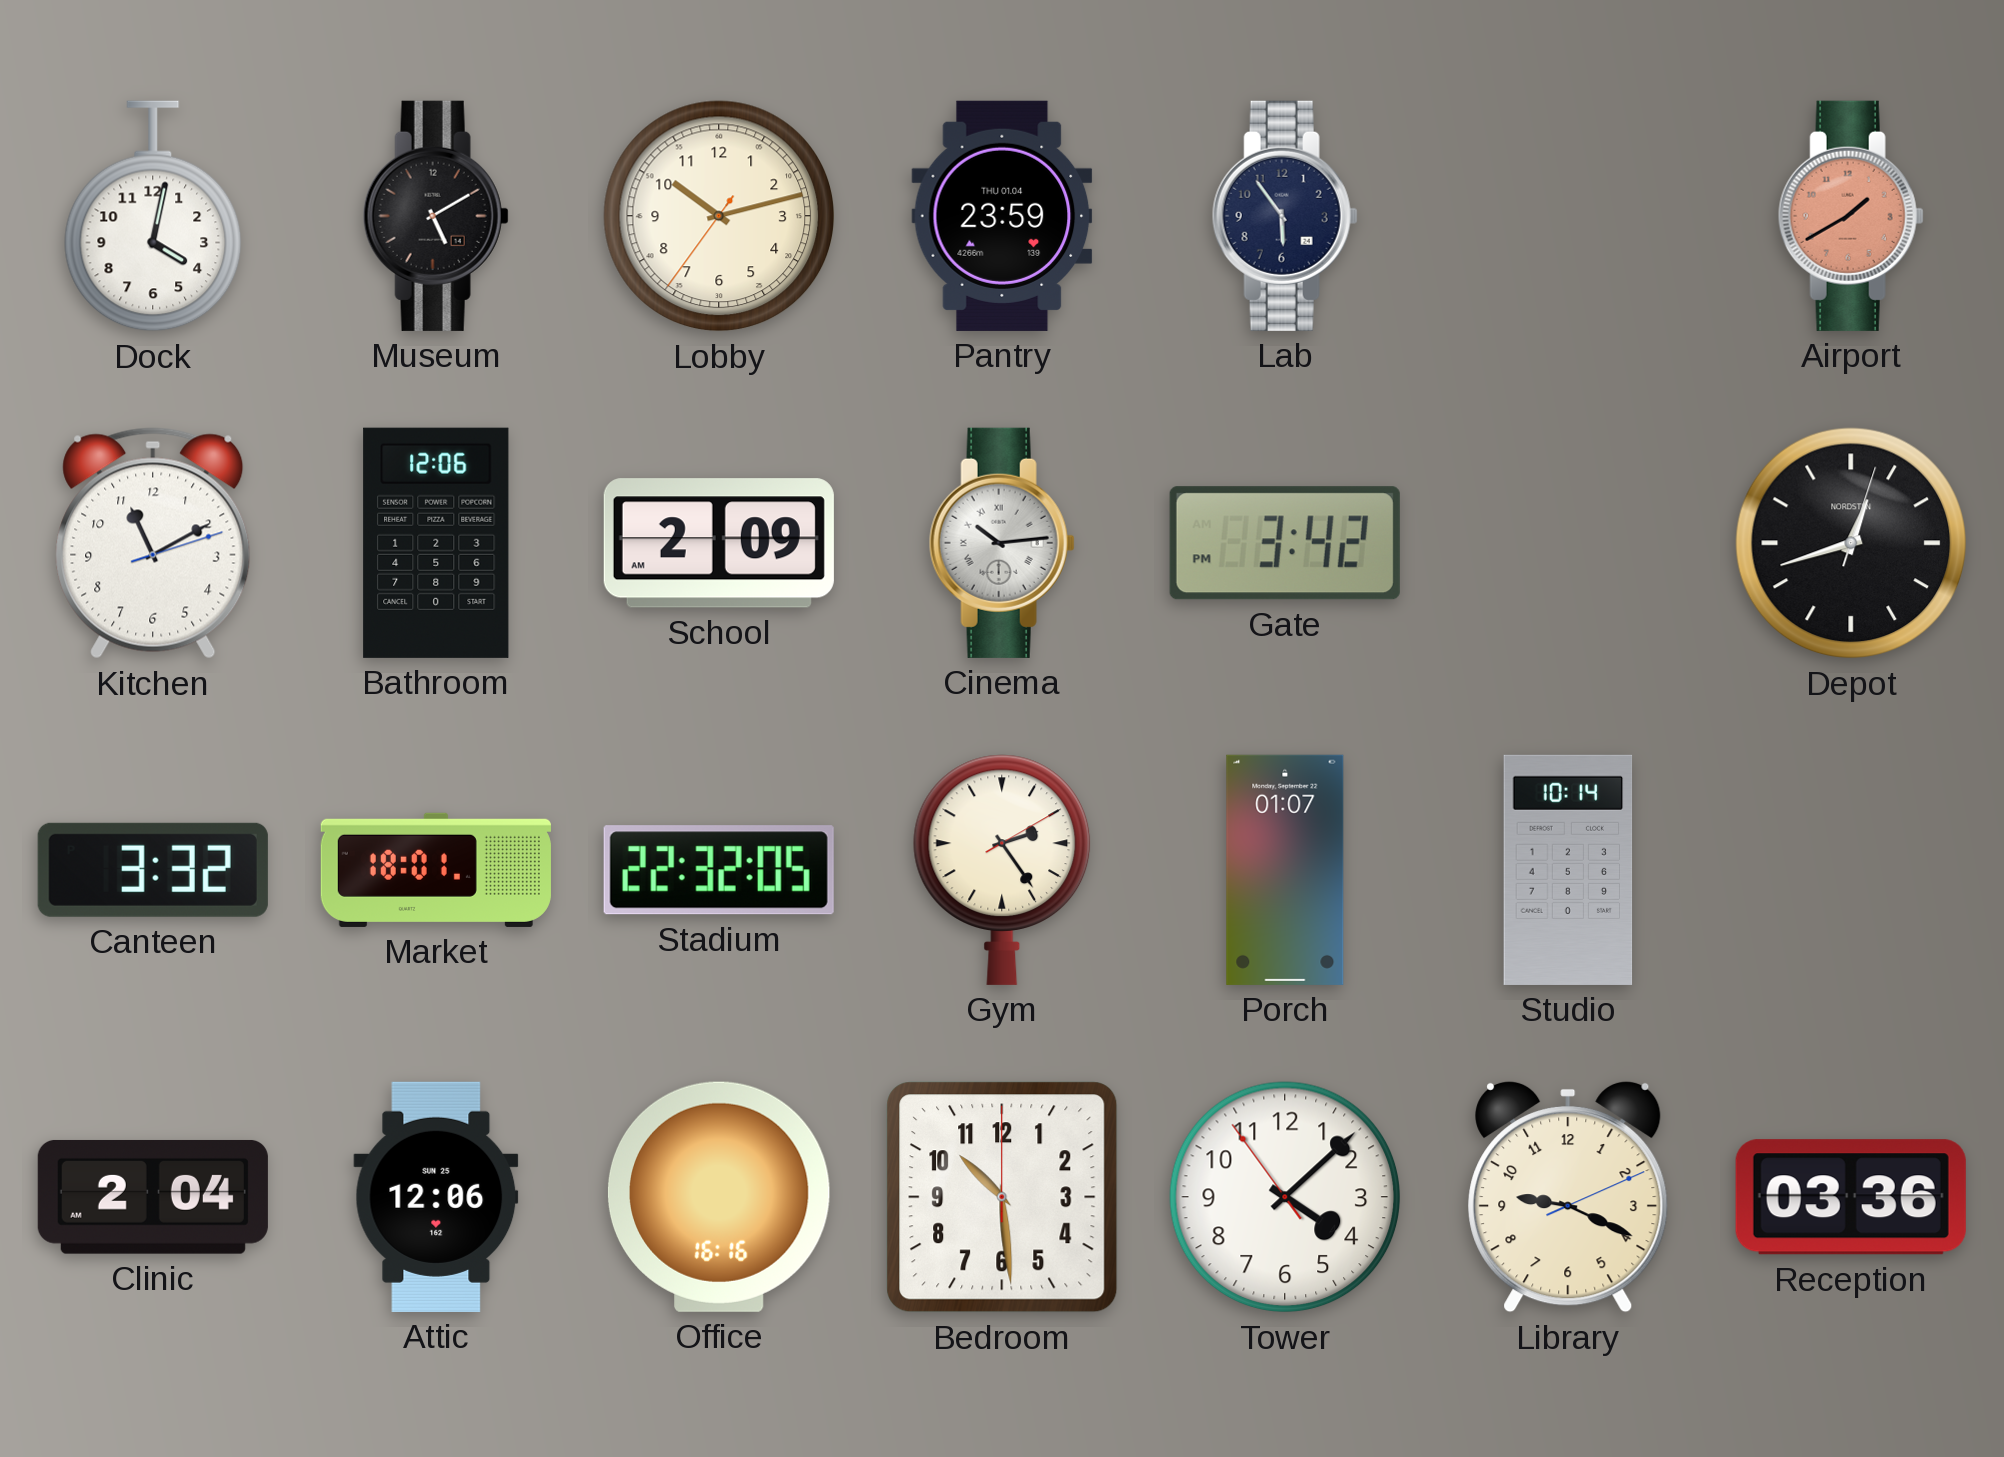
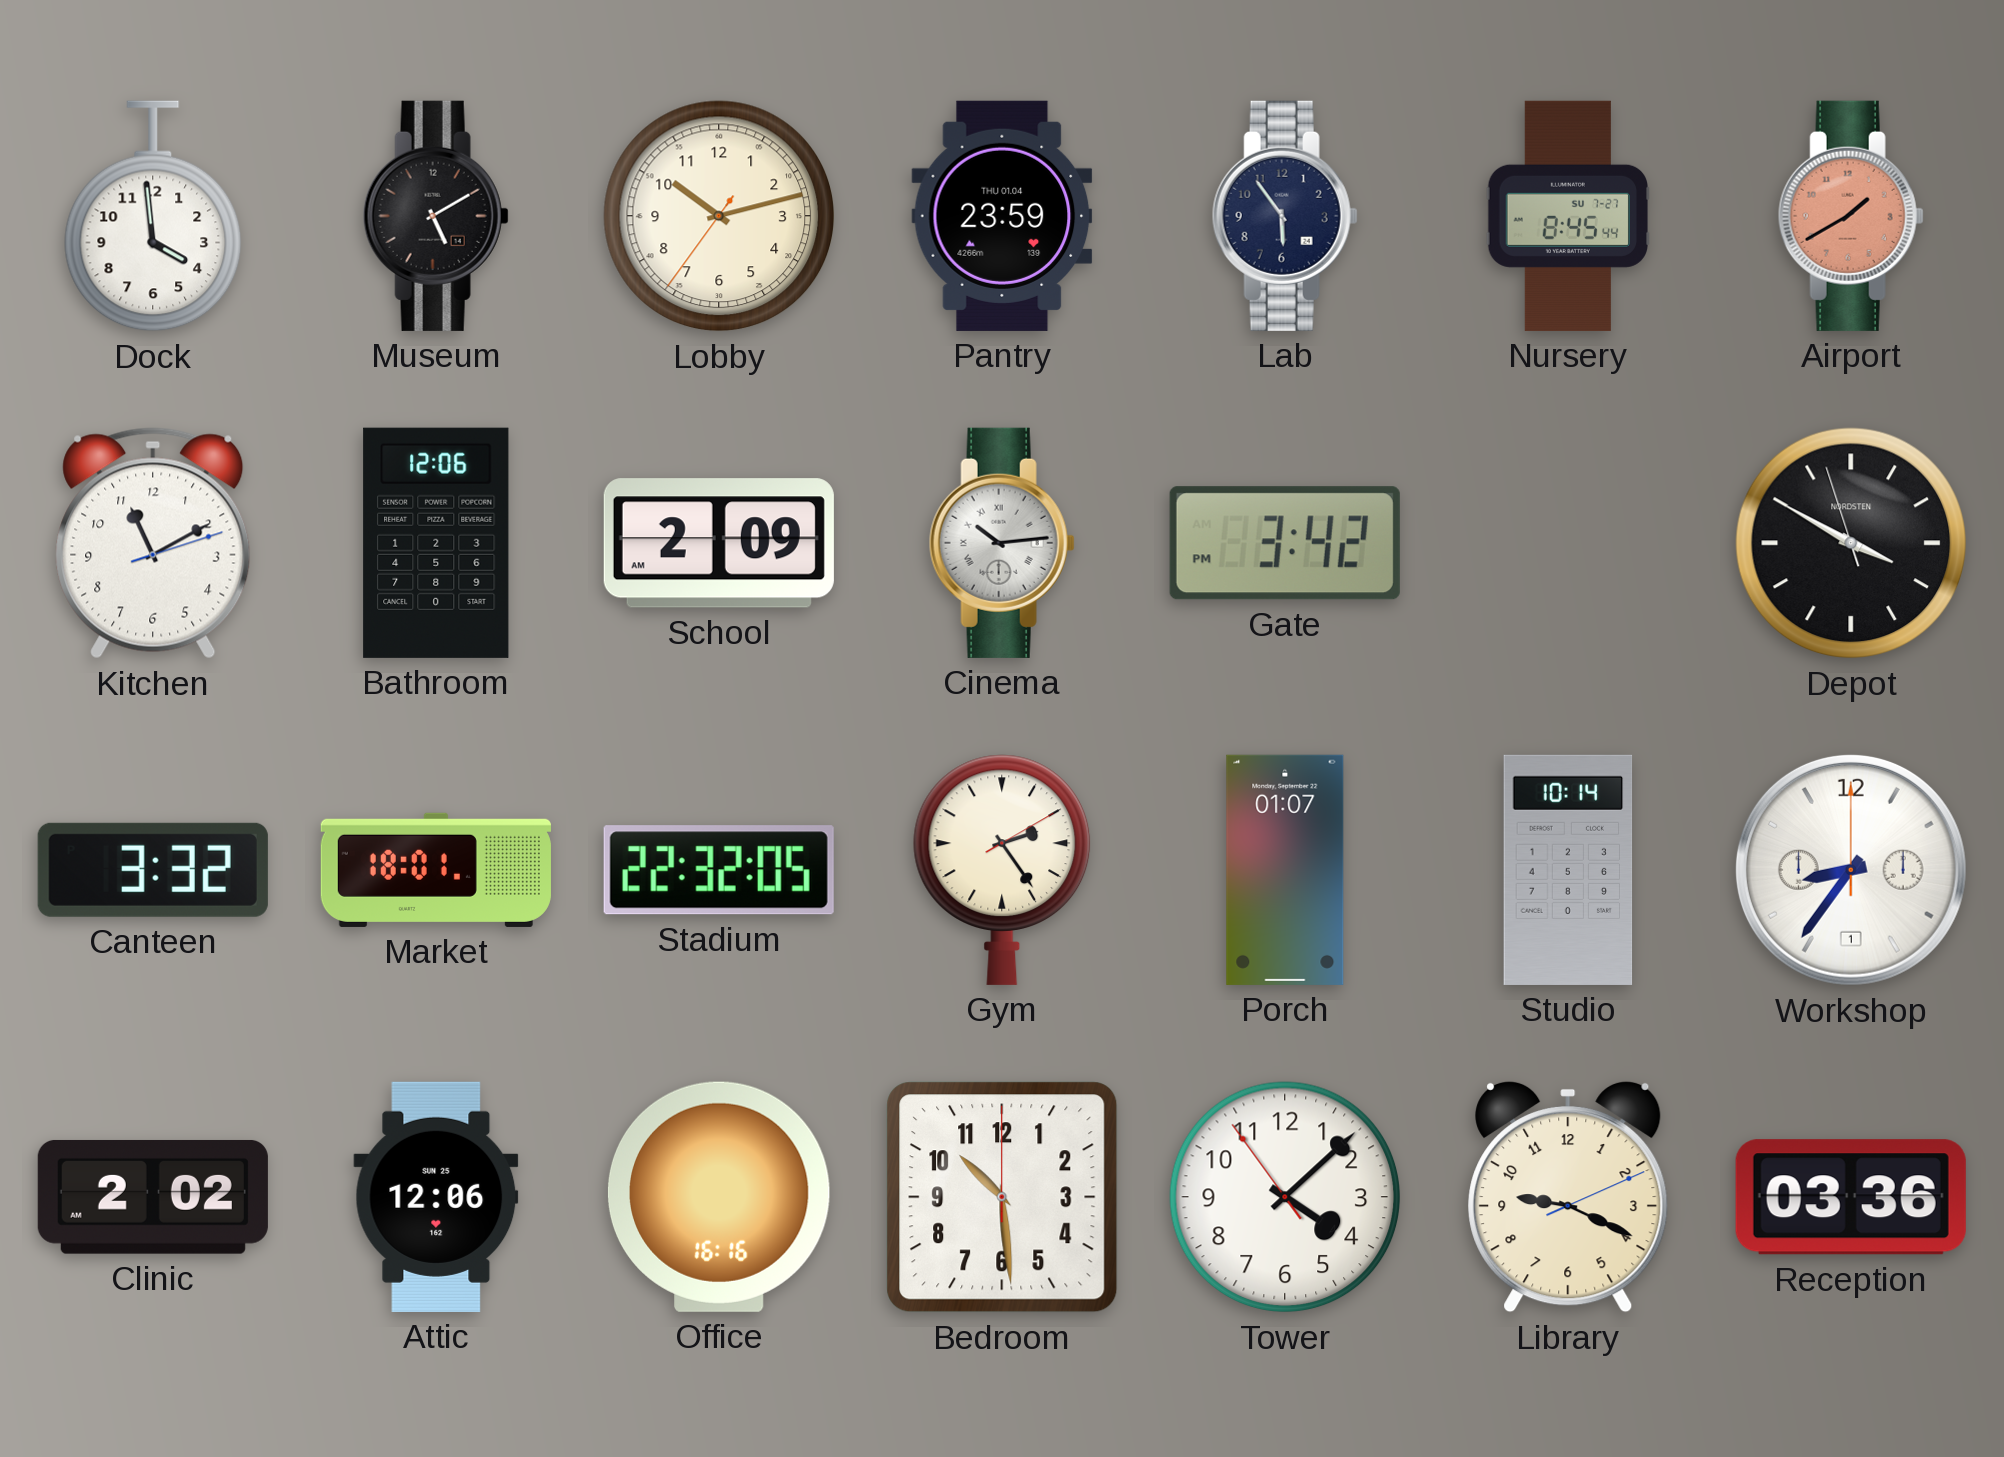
Dock: 4:02 -> 3:59
Nursery: none -> 8:45
Depot: 12:42 -> 3:49
Workshop: none -> 8:36
Clinic: 2:04 -> 2:02
